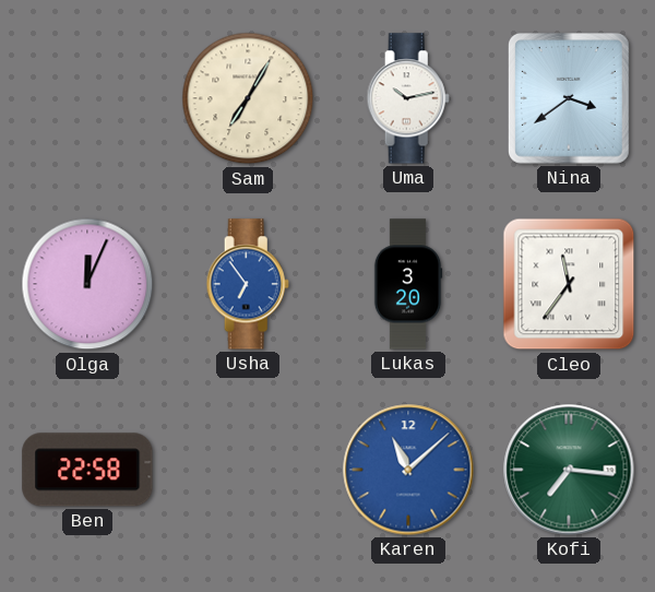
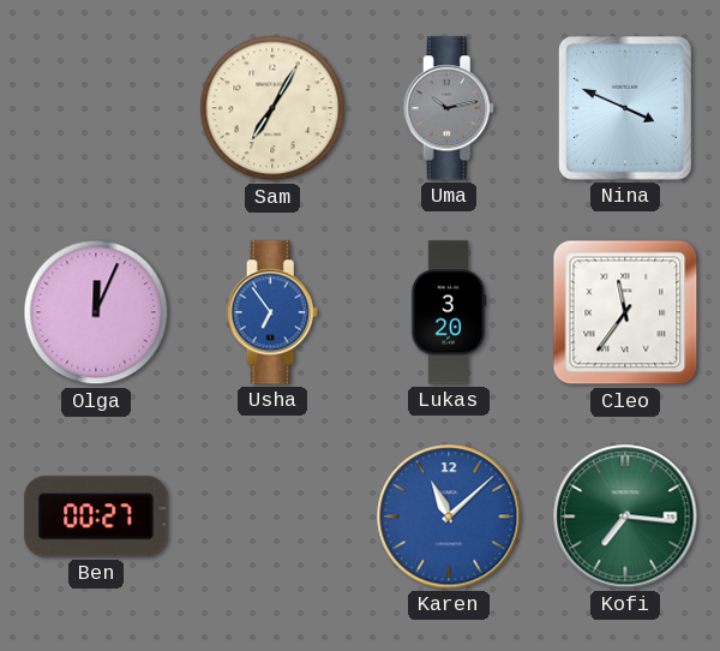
Uma dial: white -> grey
Nina: 3:39 -> 3:49
Ben: 22:58 -> 00:27
